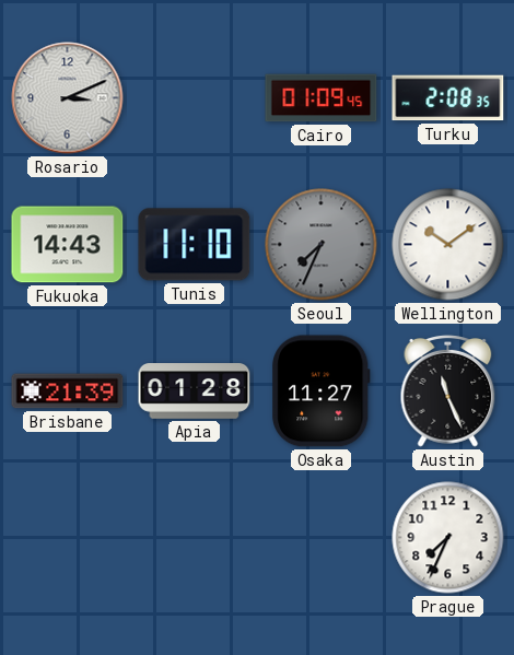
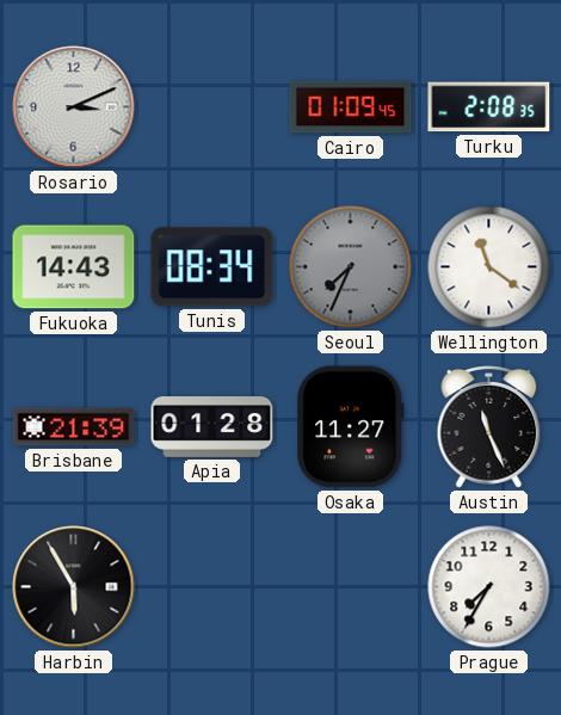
Tunis: 11:10 -> 08:34
Wellington: 10:09 -> 11:21
Harbin: none -> 5:55
Prague: 7:34 -> 7:35
